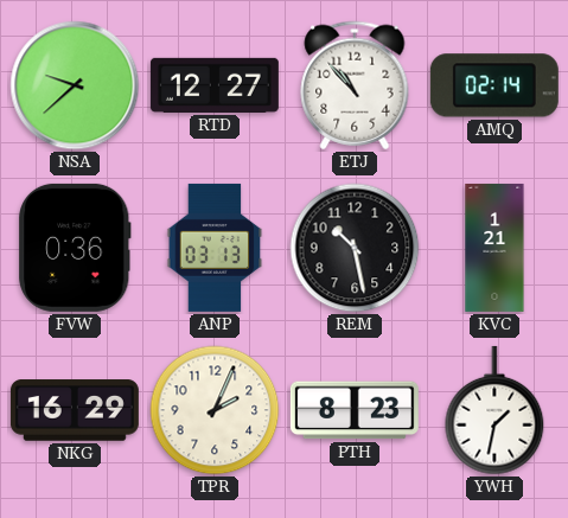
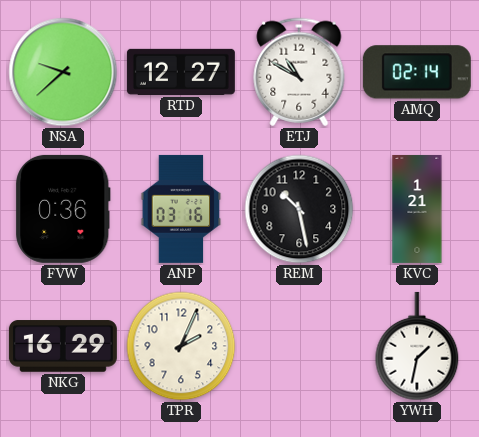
ETJ: 10:53 -> 10:50
ANP: 03:13 -> 03:16
PTH: 8:23 -> none
